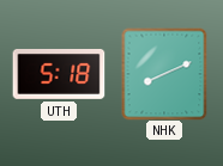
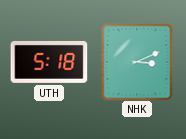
NHK: 8:11 -> 3:11
